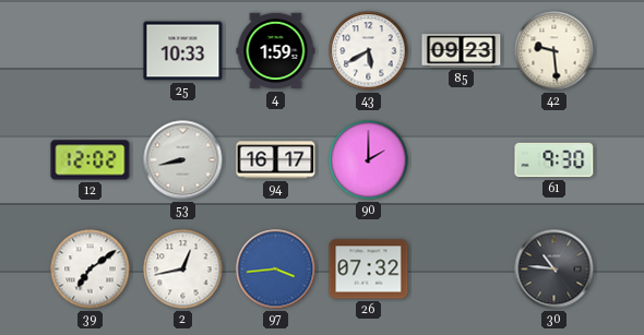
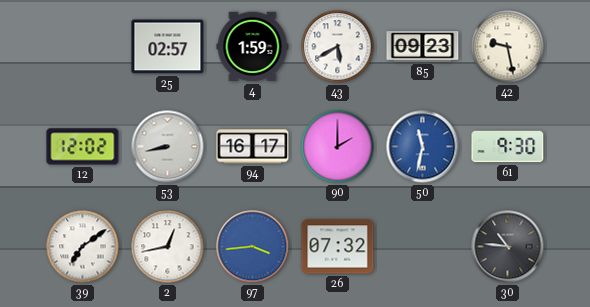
25: 10:33 -> 02:57
42: 9:29 -> 9:28
50: none -> 11:32
